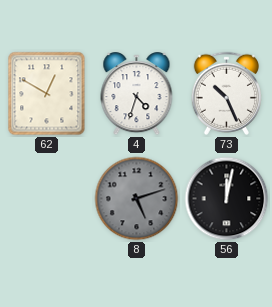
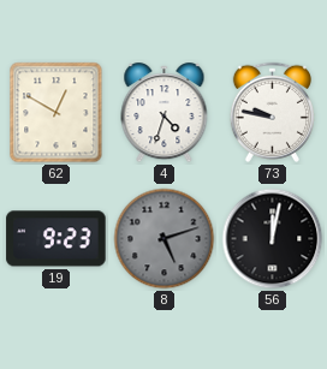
73: 10:26 -> 9:47
19: none -> 9:23
